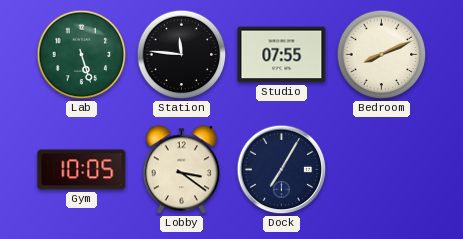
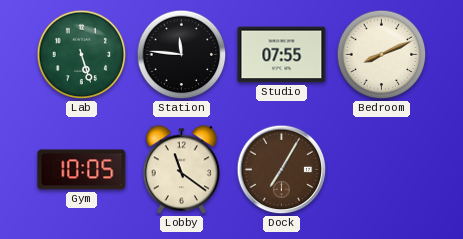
Lobby: 3:21 -> 11:21
Dock dial: navy -> brown
